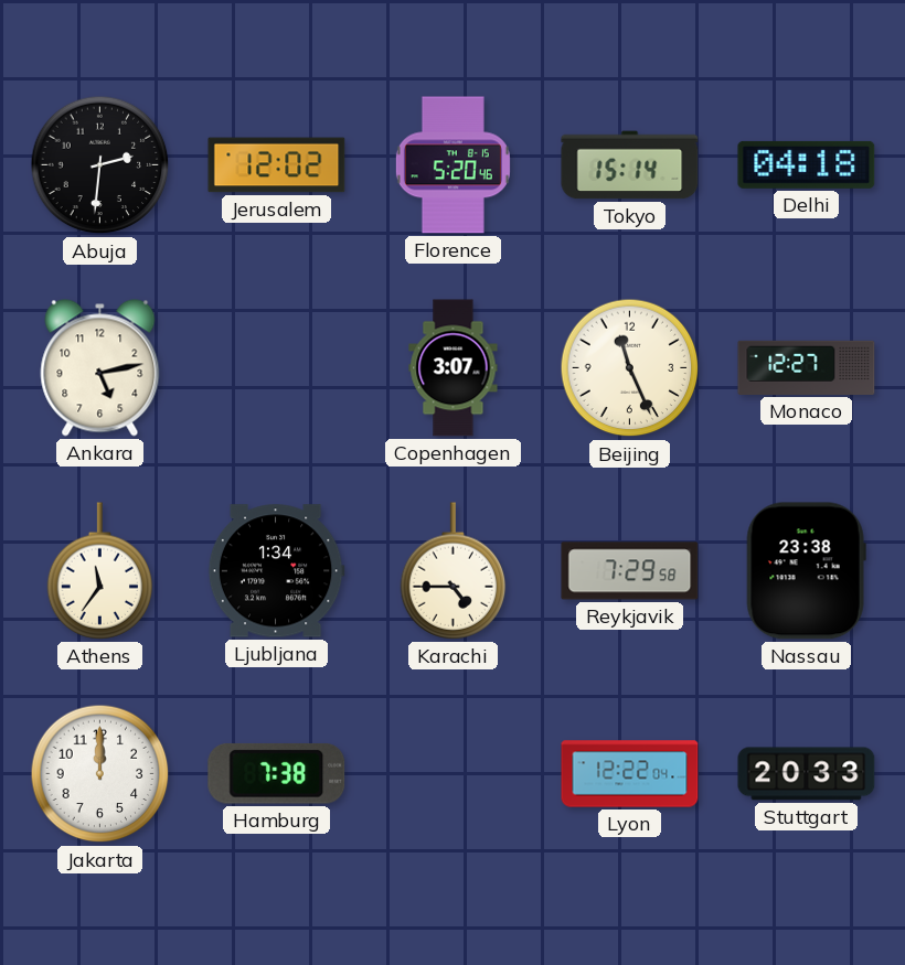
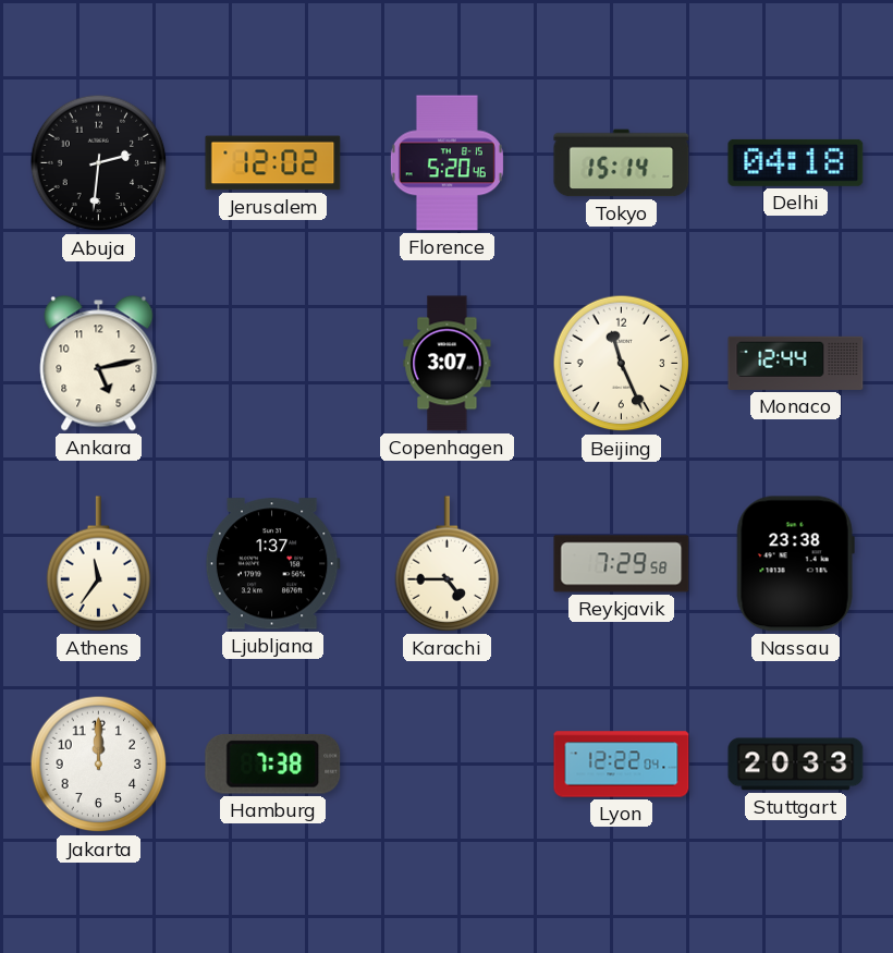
Monaco: 12:27 -> 12:44
Ljubljana: 1:34 -> 1:37
